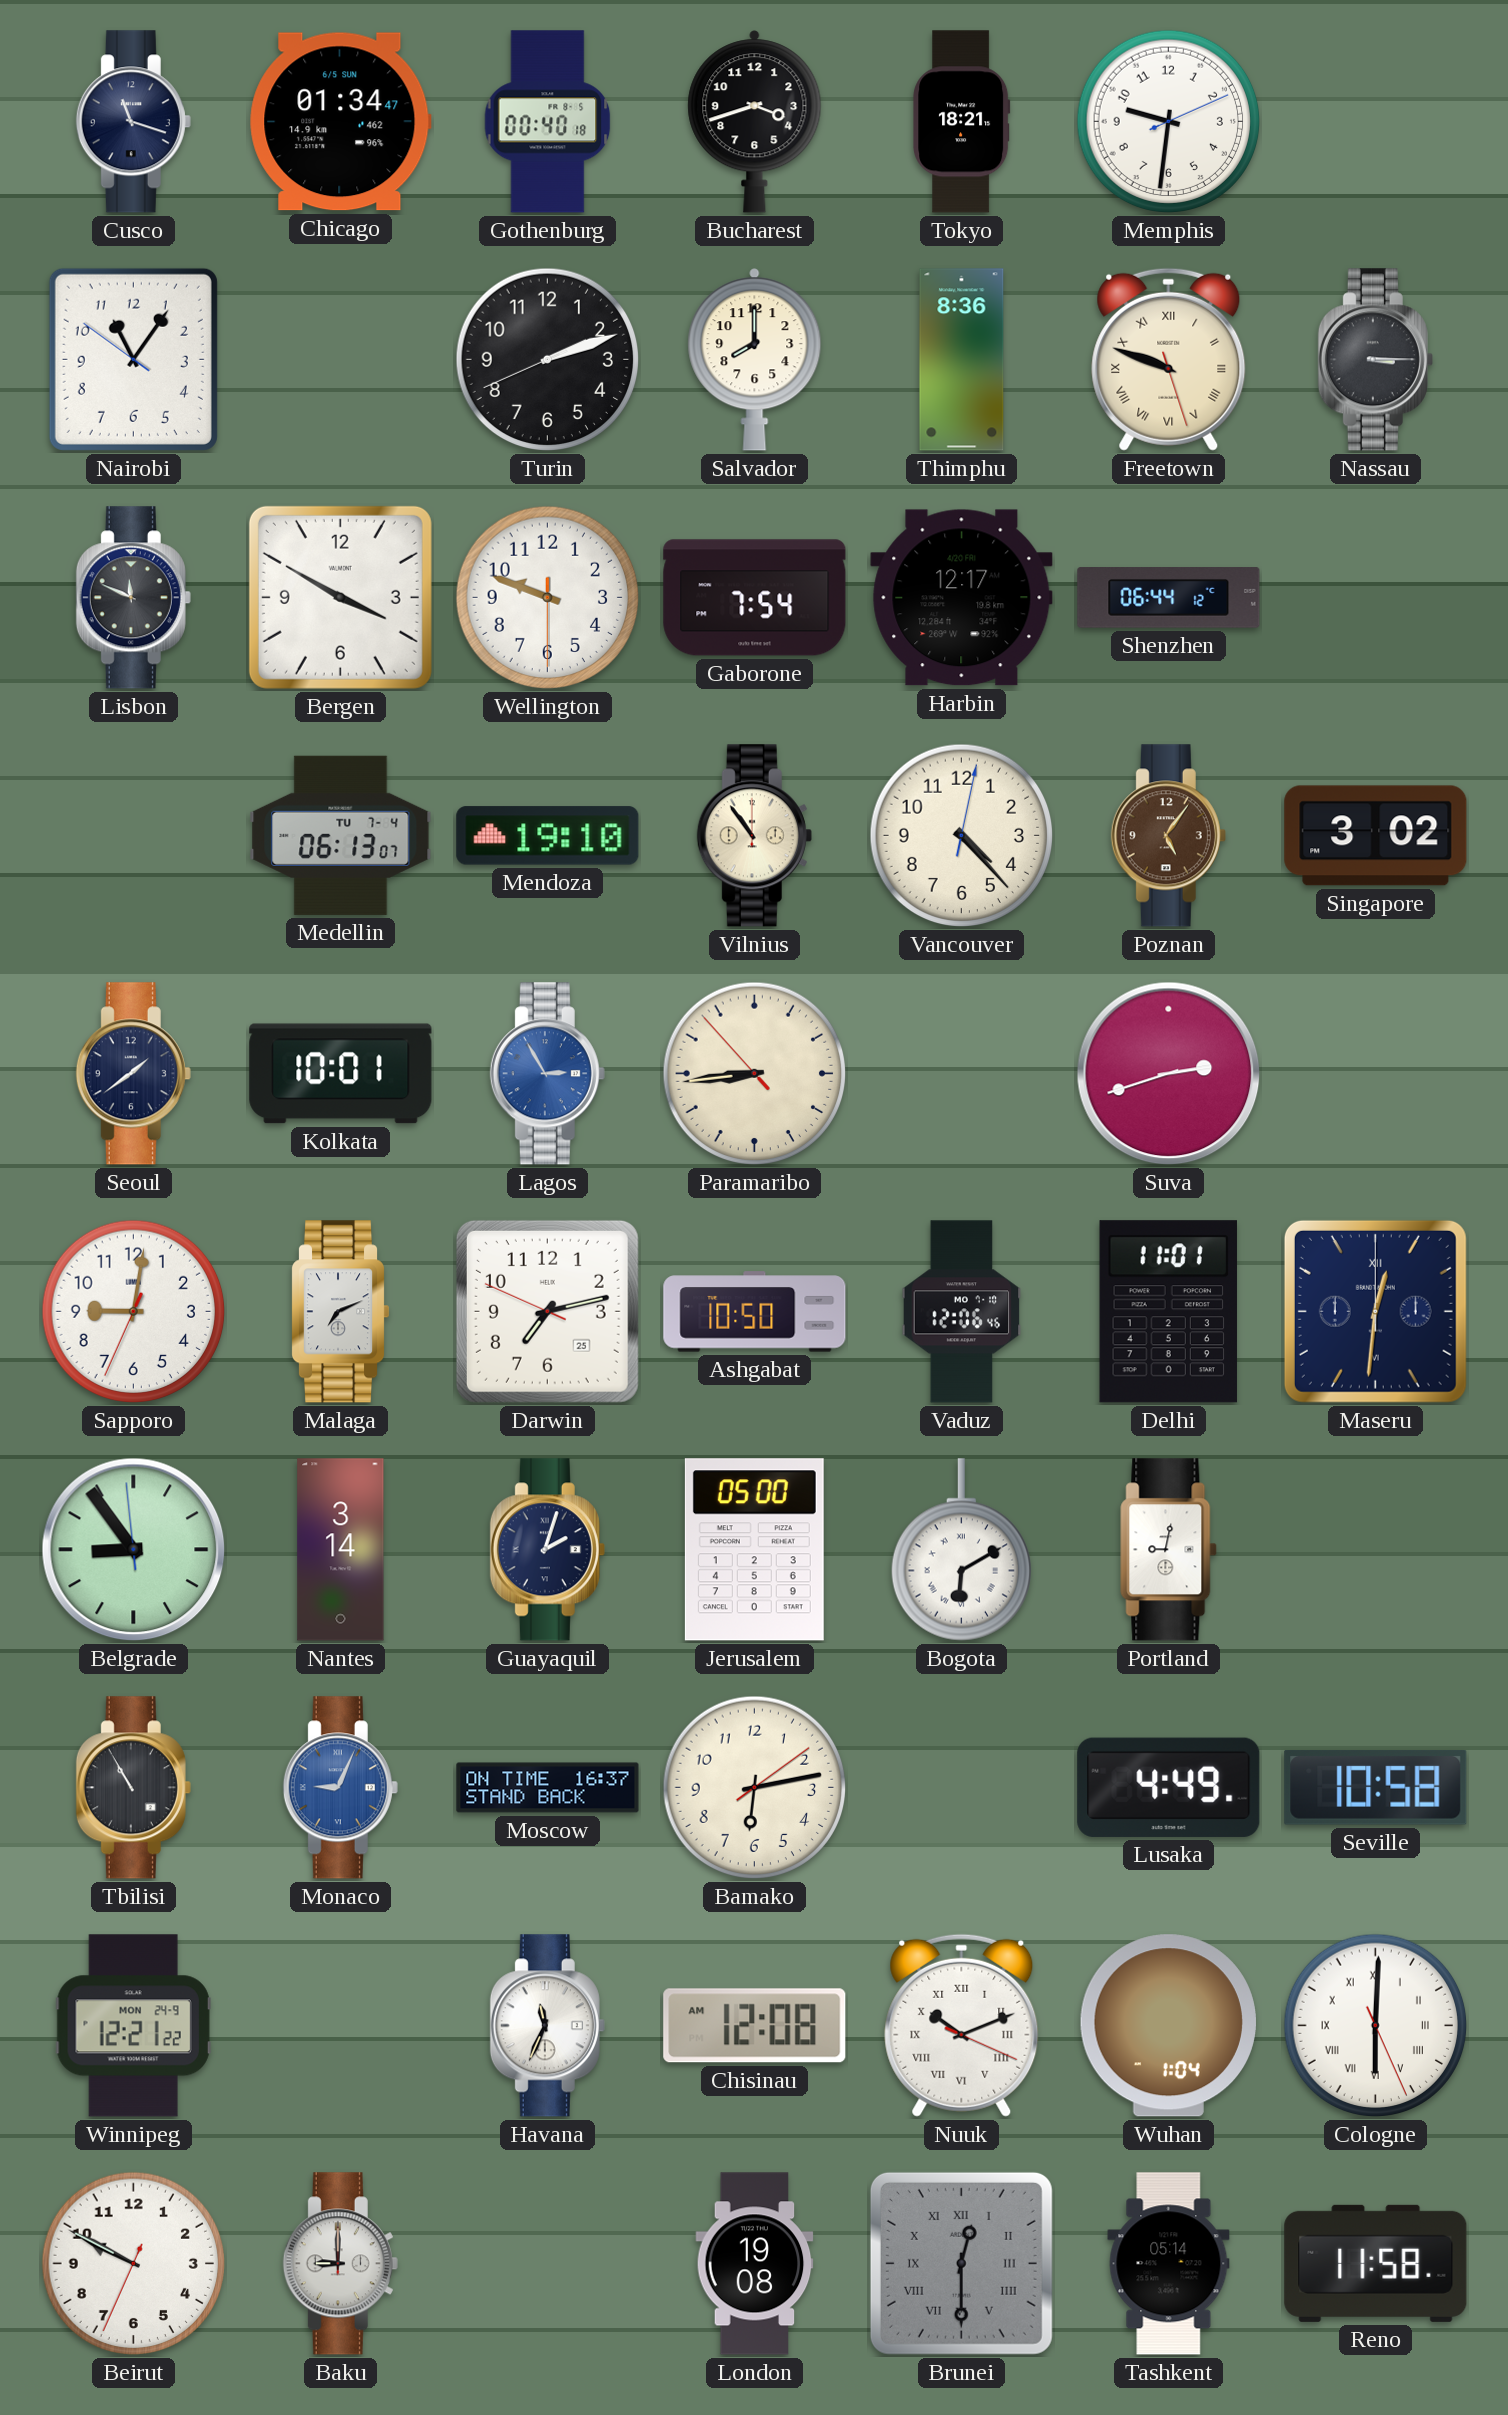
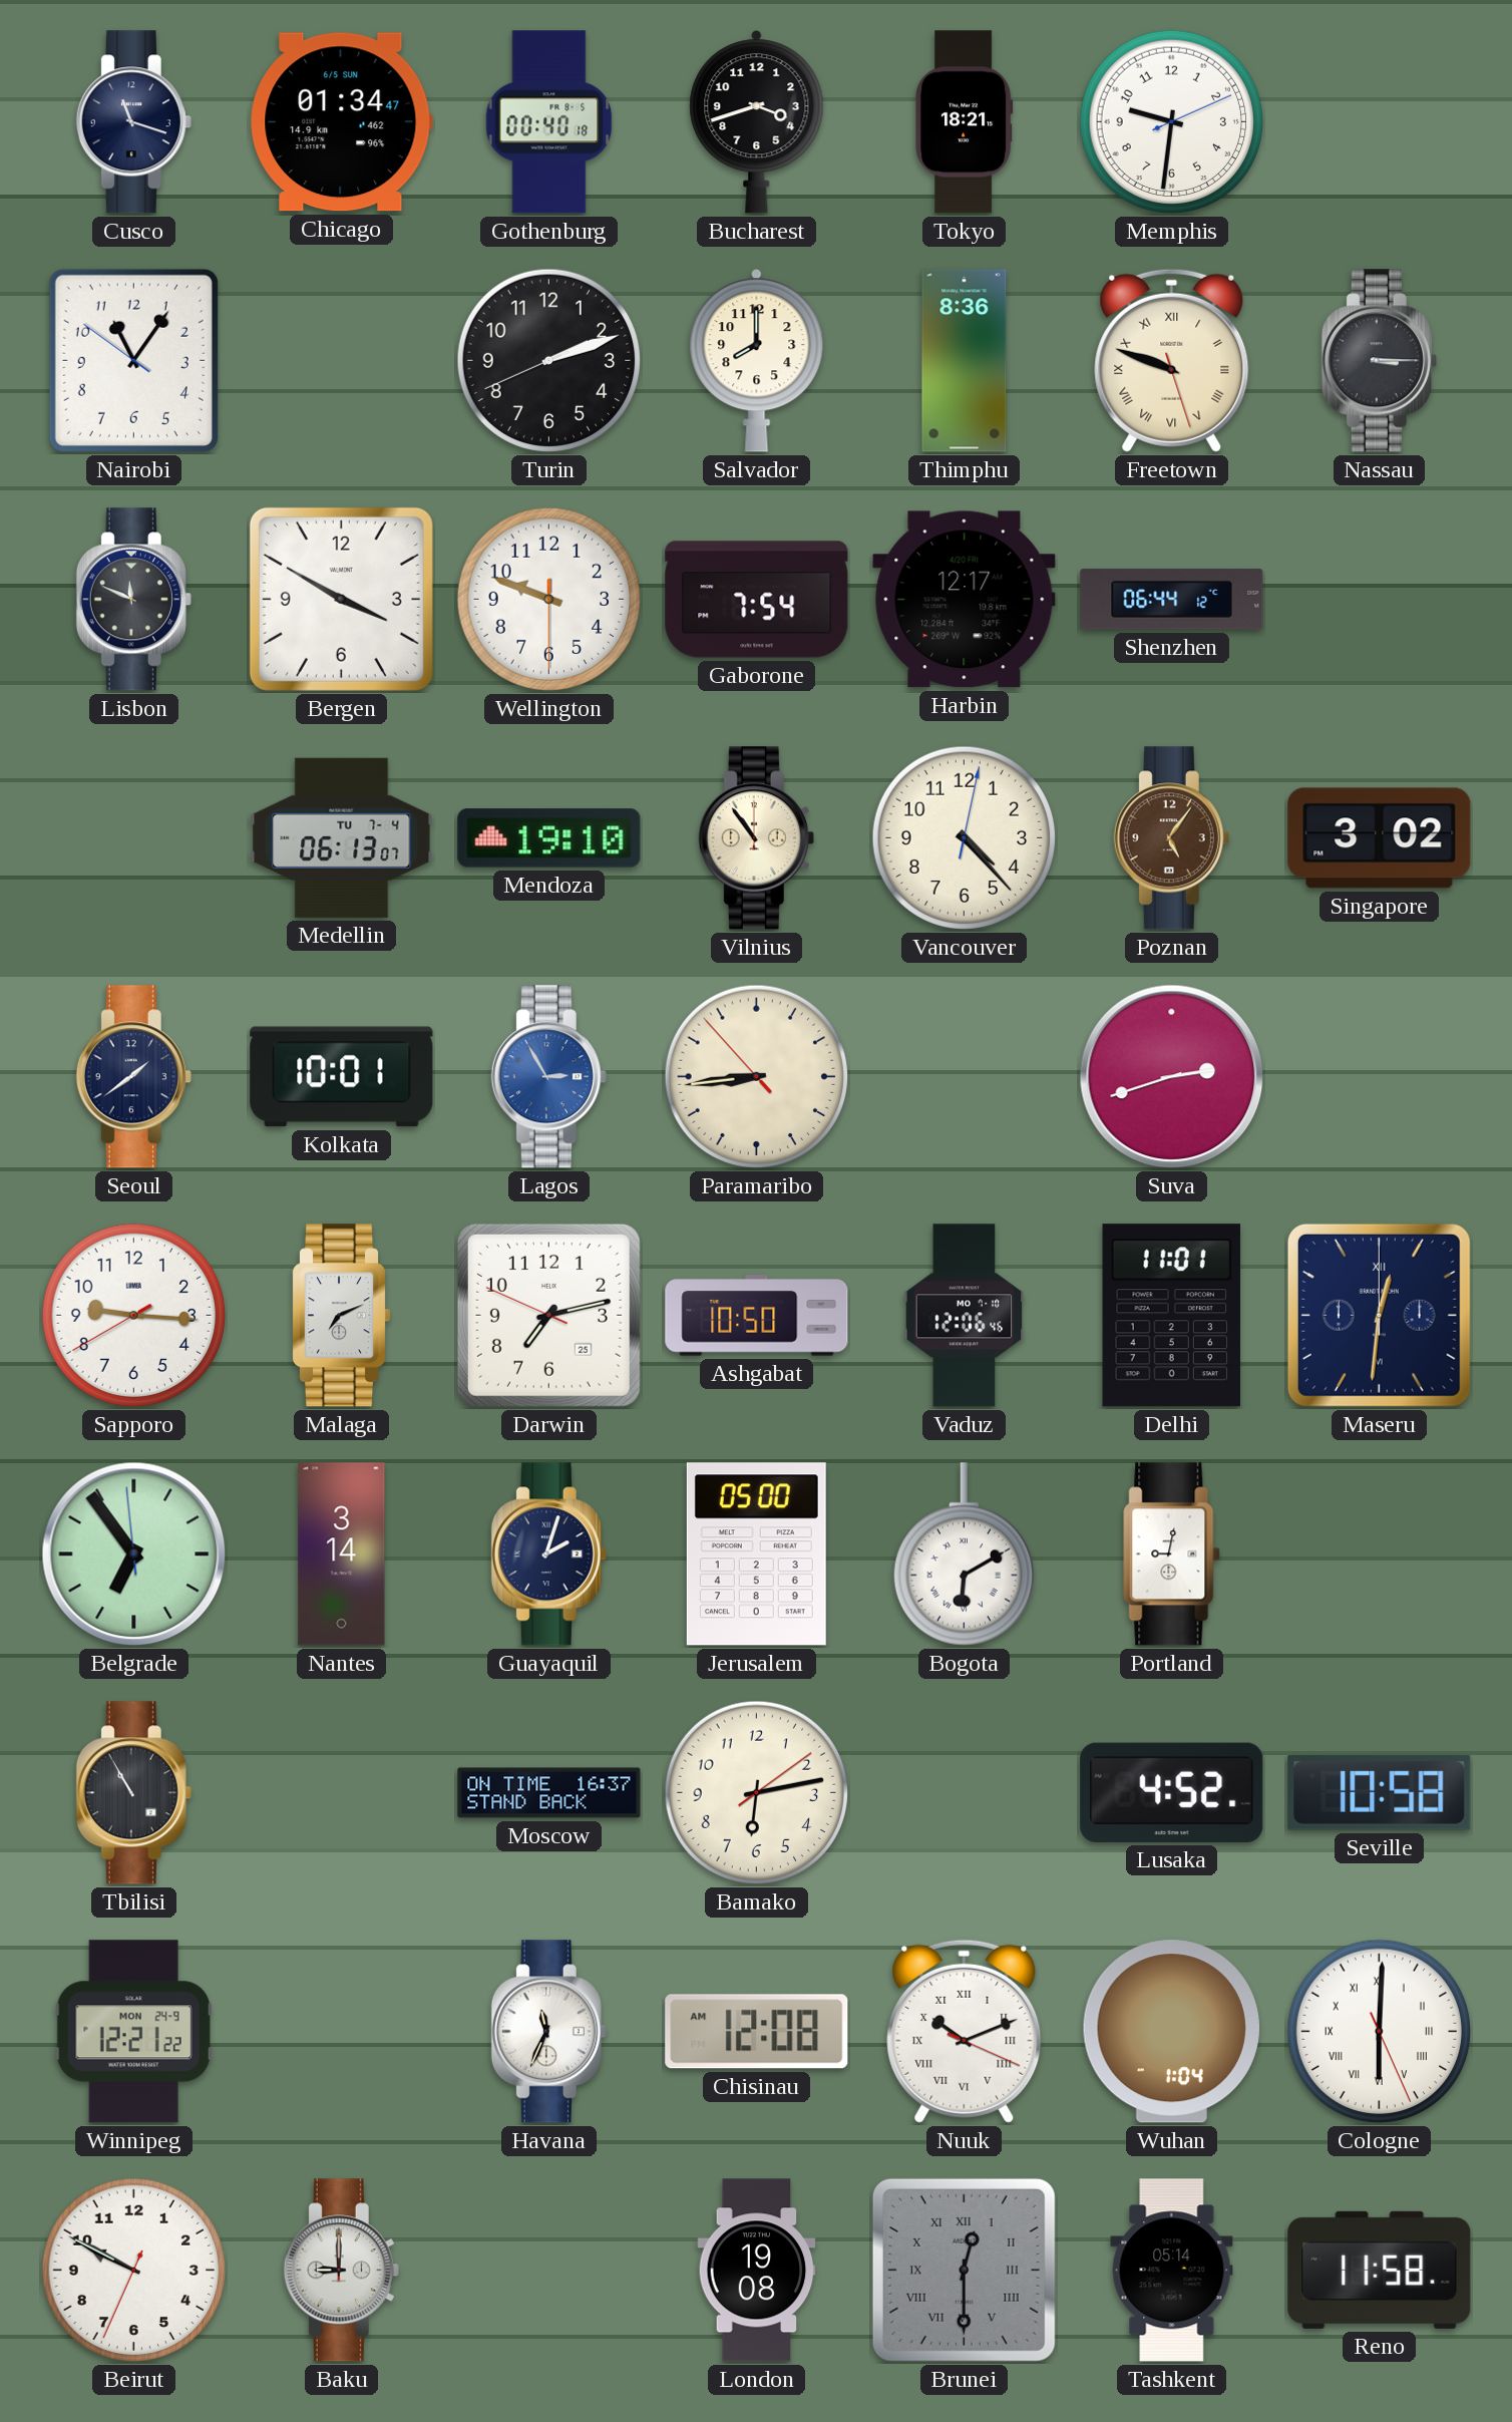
Sapporo: 9:01 -> 9:15
Belgrade: 8:53 -> 6:53
Monaco: 9:04 -> none
Lusaka: 4:49 -> 4:52
